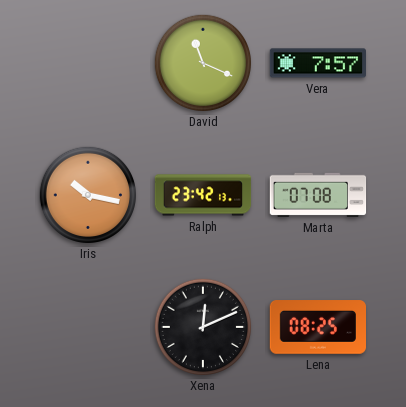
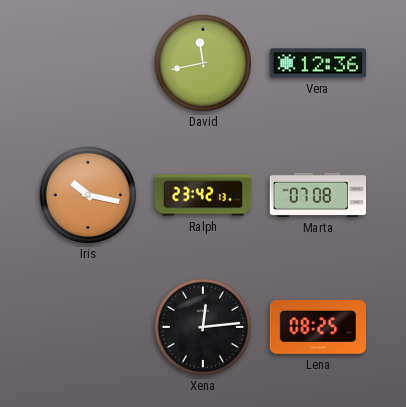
David: 11:19 -> 11:43
Vera: 7:57 -> 12:36
Xena: 12:11 -> 12:14
